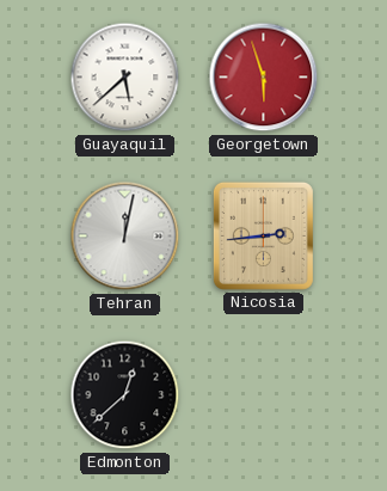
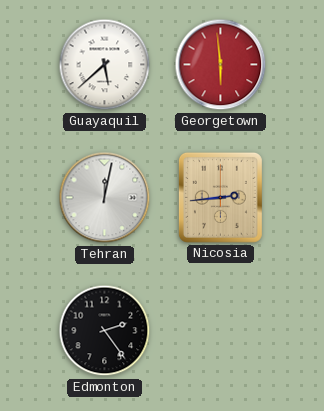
Georgetown: 5:57 -> 5:59
Edmonton: 12:38 -> 2:24
